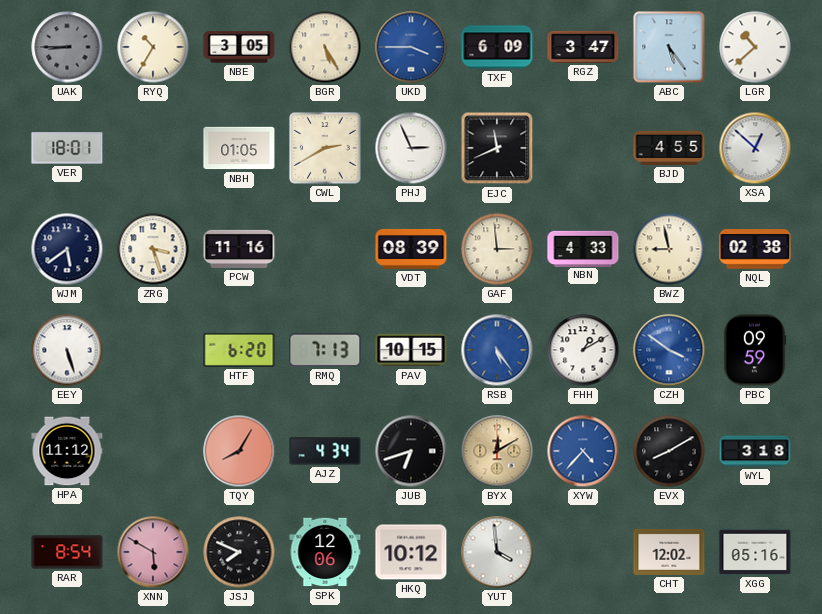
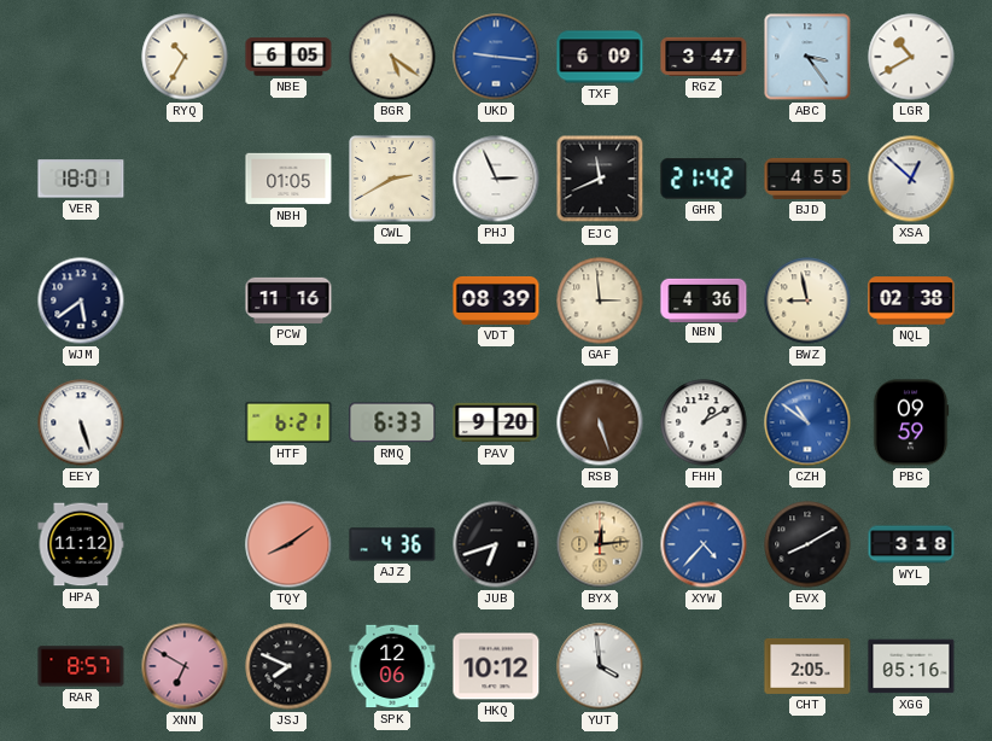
UAK: 8:45 -> none
NBE: 3:05 -> 6:05
BGR: 5:25 -> 5:21
UKD: 3:45 -> 9:16
ABC: 5:24 -> 3:24
LGR: 10:38 -> 10:40
GHR: none -> 21:42
ZRG: 3:27 -> none
NBN: 4:33 -> 4:36
HTF: 6:20 -> 6:21
RMQ: 7:13 -> 6:33
PAV: 10:15 -> 9:20
RSB: 5:24 -> 5:27
RSB dial: blue -> brown
CZH: 3:51 -> 10:51
TQY: 8:05 -> 8:09
AJZ: 4:34 -> 4:36
BYX: 12:10 -> 12:14
RAR: 8:54 -> 8:57
XNN: 5:50 -> 6:50
CHT: 12:02 -> 2:05
